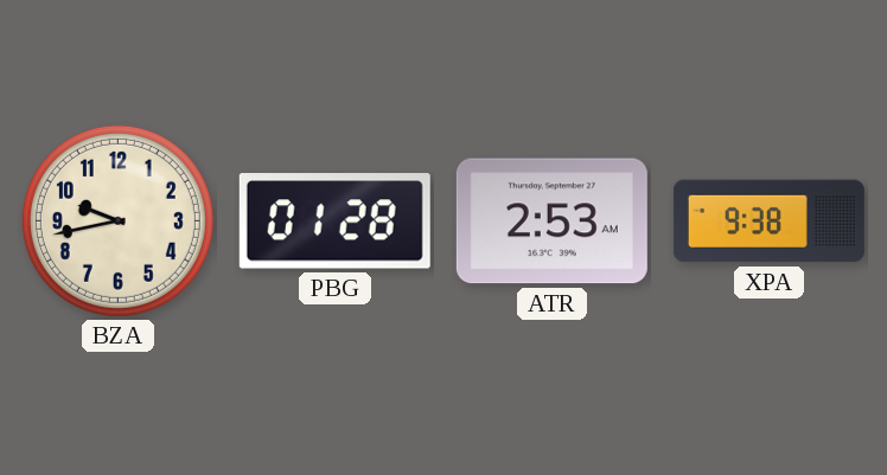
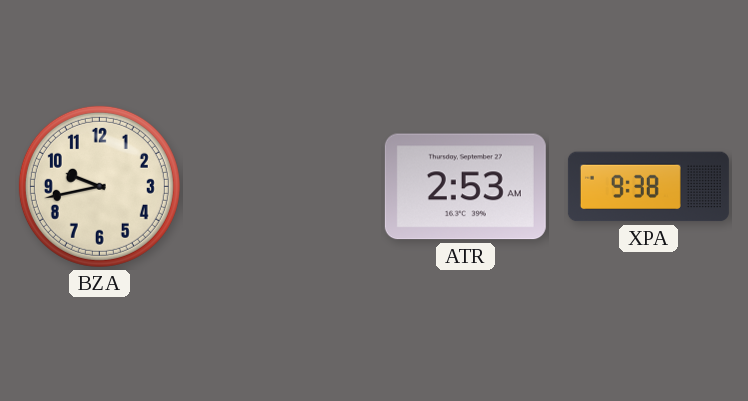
PBG: 01:28 -> none
